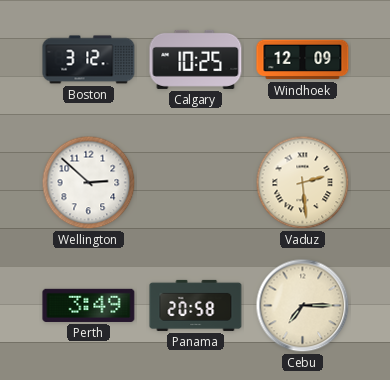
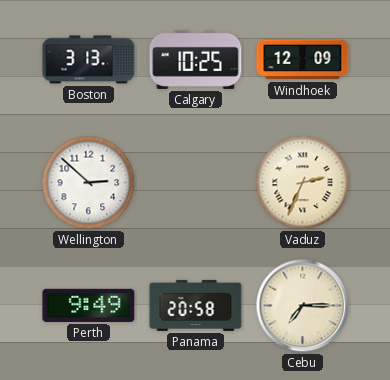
Boston: 3:12 -> 3:13
Vaduz: 2:29 -> 2:34
Perth: 3:49 -> 9:49
